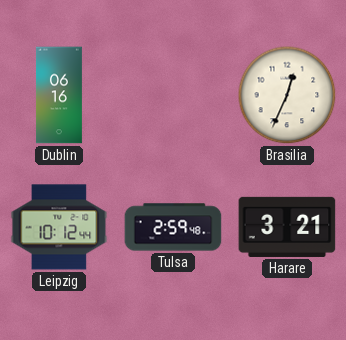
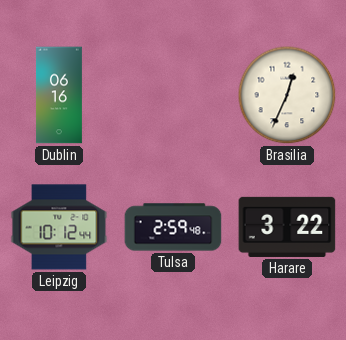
Harare: 3:21 -> 3:22
